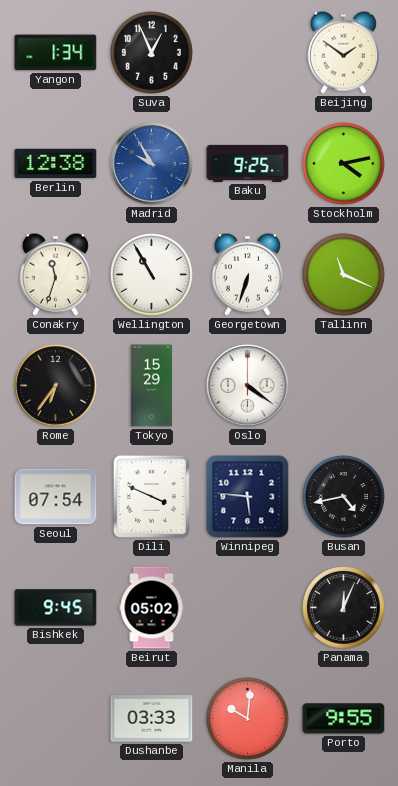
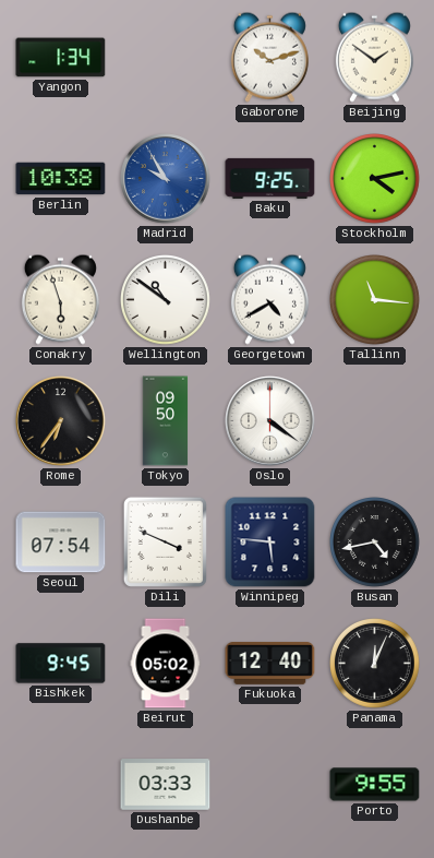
Suva: 12:56 -> none
Gaborone: none -> 10:12
Berlin: 12:38 -> 10:38
Conakry: 11:33 -> 5:57
Wellington: 10:55 -> 10:51
Georgetown: 6:33 -> 4:40
Tallinn: 11:19 -> 11:16
Tokyo: 15:29 -> 09:50
Fukuoka: none -> 12:40
Manila: 10:01 -> none
